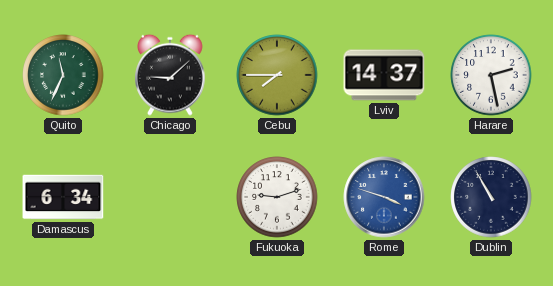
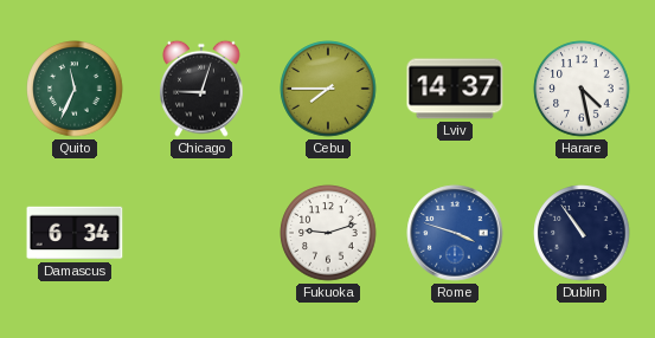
Chicago: 9:08 -> 9:03
Harare: 2:28 -> 4:28
Dublin: 10:55 -> 10:54
